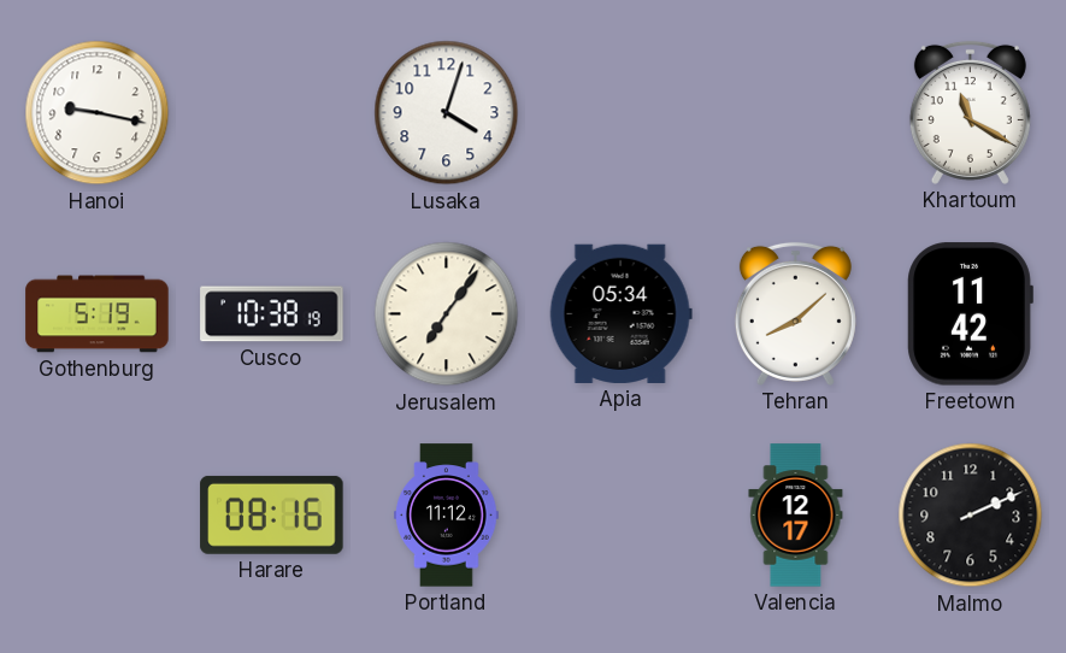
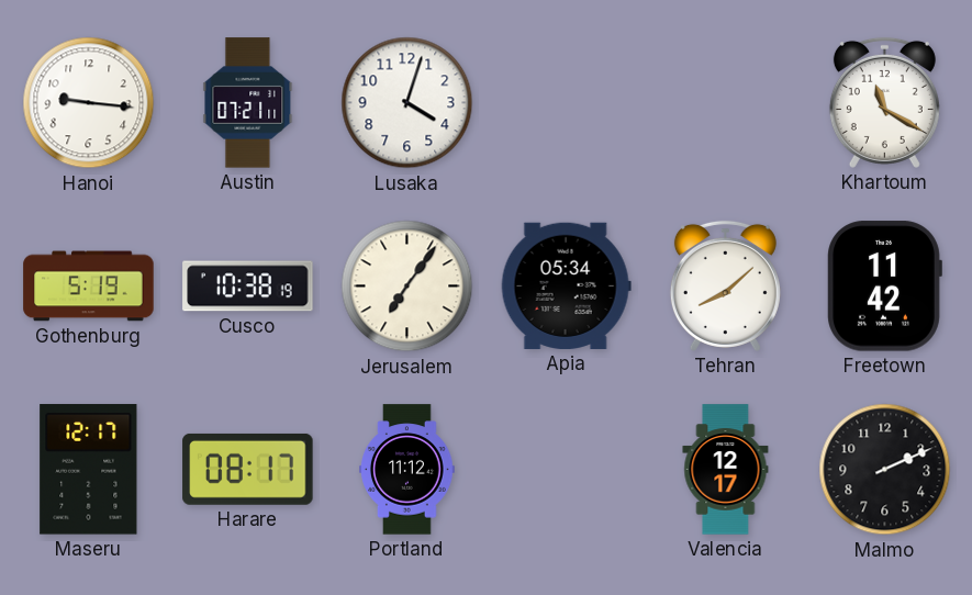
Hanoi: 9:17 -> 9:16
Austin: none -> 07:21
Maseru: none -> 12:17
Harare: 08:16 -> 08:17
